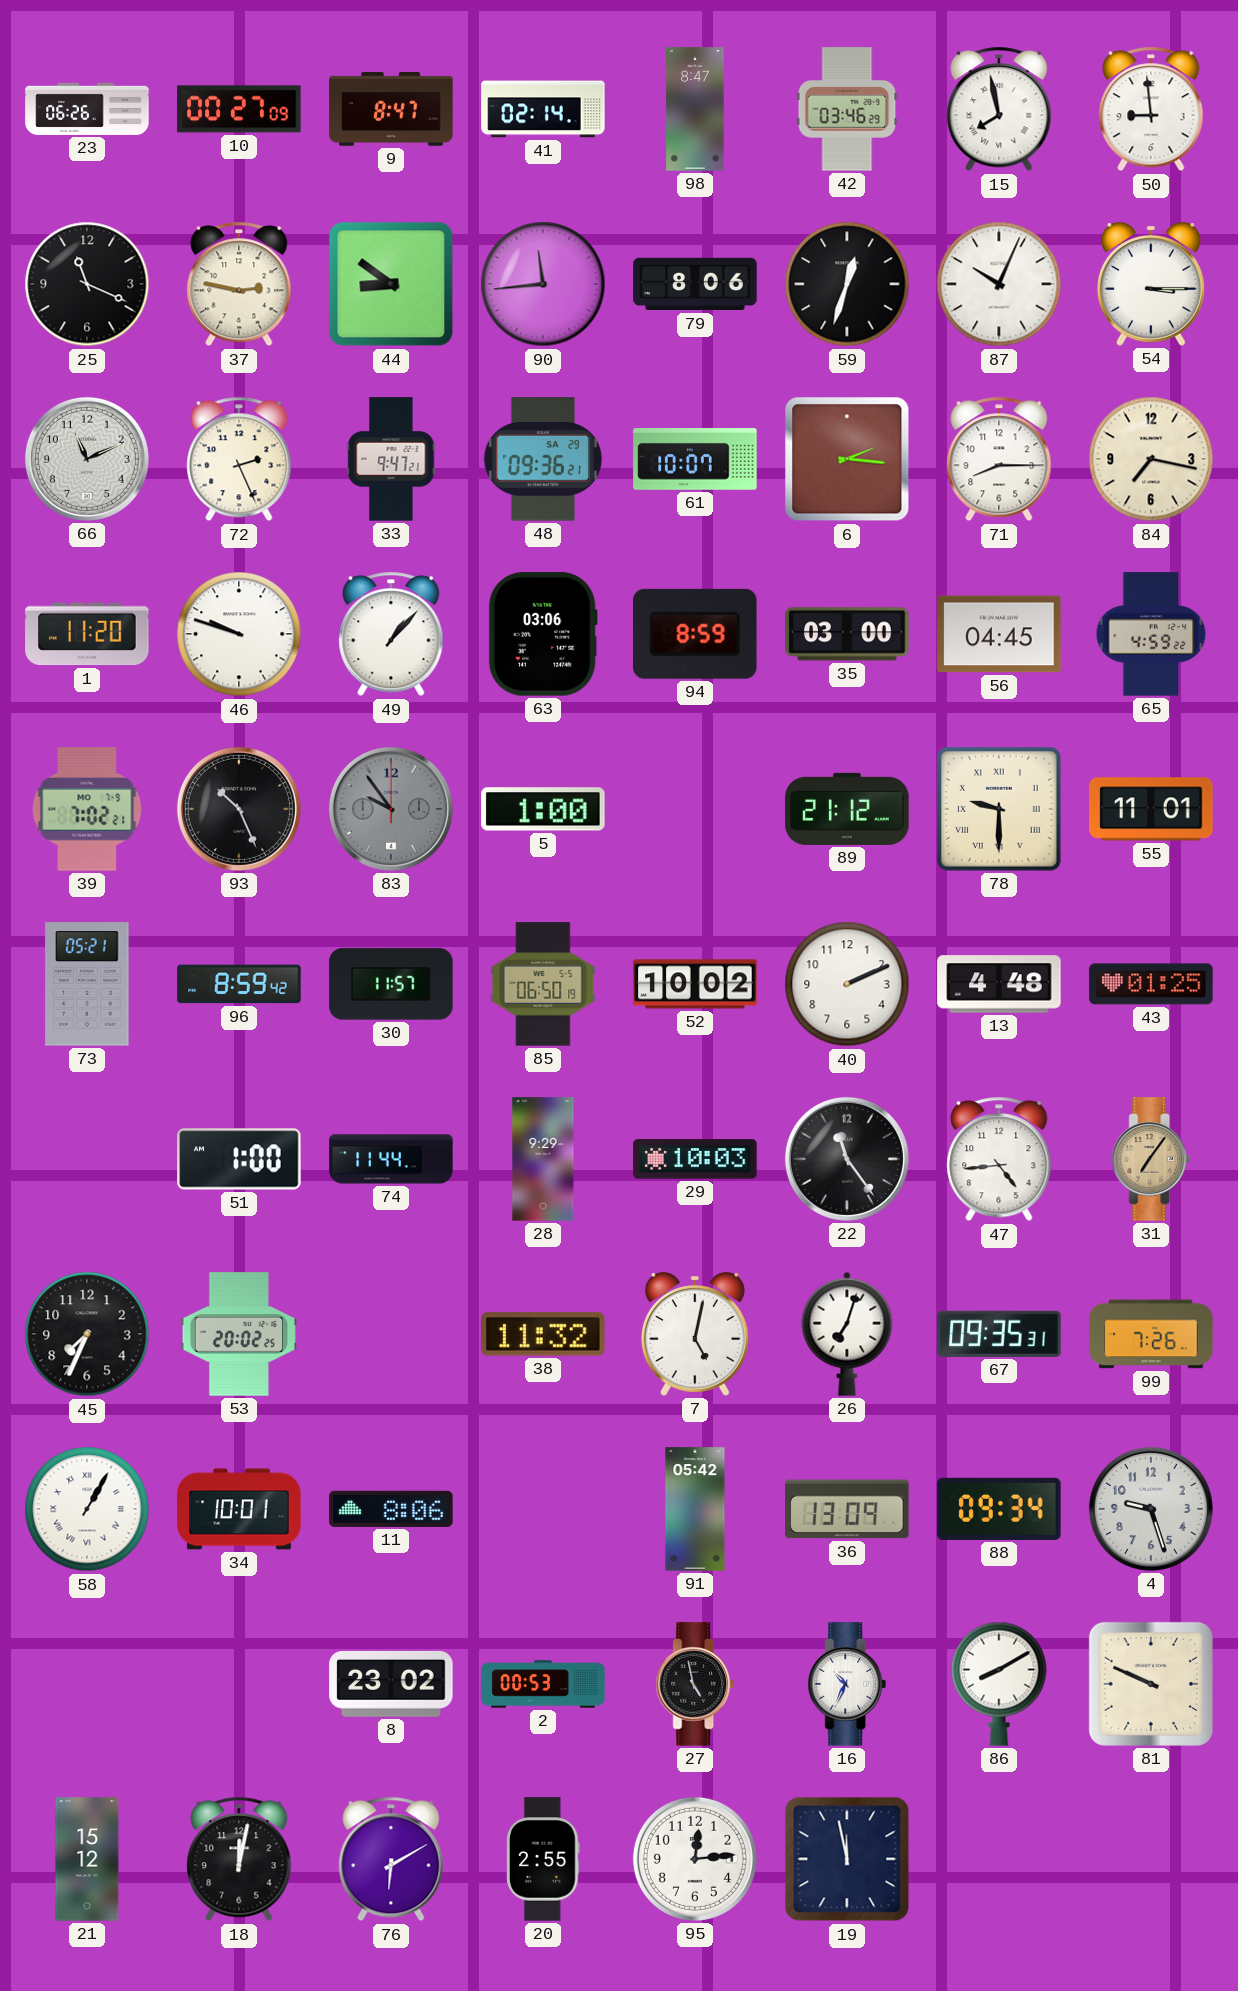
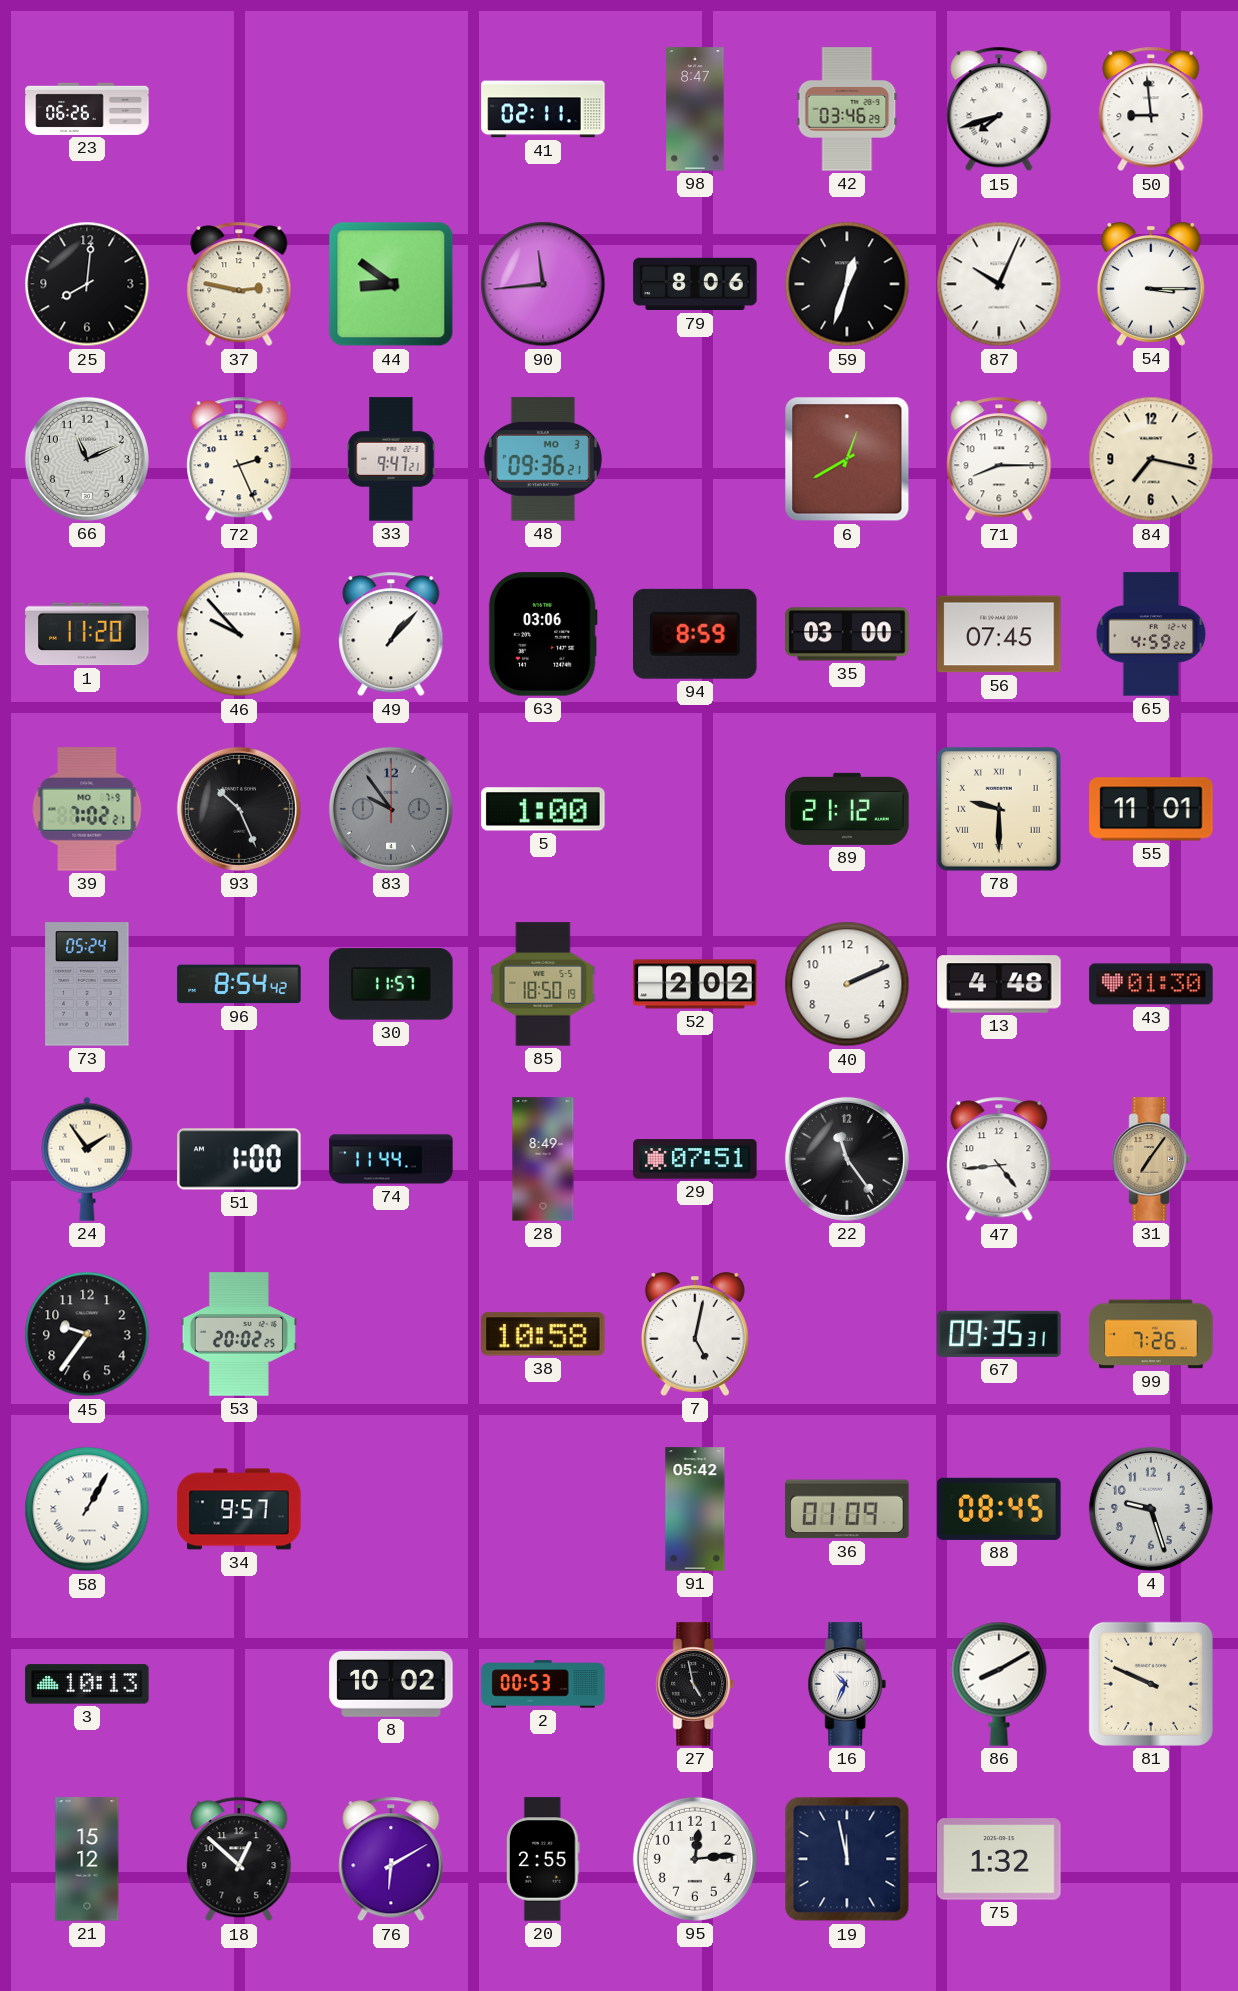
10: 00:27 -> none
9: 8:47 -> none
41: 02:14 -> 02:11
15: 7:58 -> 7:42
25: 11:19 -> 8:01
48 date: SA 29 -> MO 3
61: 10:07 -> none
6: 2:16 -> 12:40
46: 9:48 -> 9:53
56: 04:45 -> 07:45
73: 05:21 -> 05:24
96: 8:59 -> 8:54
85: 06:50 -> 18:50
52: 10:02 -> 2:02
43: 01:25 -> 01:30
24: none -> 1:54
28: 9:29 -> 8:49
29: 10:03 -> 07:51
45: 7:34 -> 9:36
38: 11:32 -> 10:58
26: 7:03 -> none
34: 10:01 -> 9:57
11: 8:06 -> none
36: 13:09 -> 01:09
88: 09:34 -> 08:45
3: none -> 10:13
8: 23:02 -> 10:02
18: 12:02 -> 12:52
75: none -> 1:32
